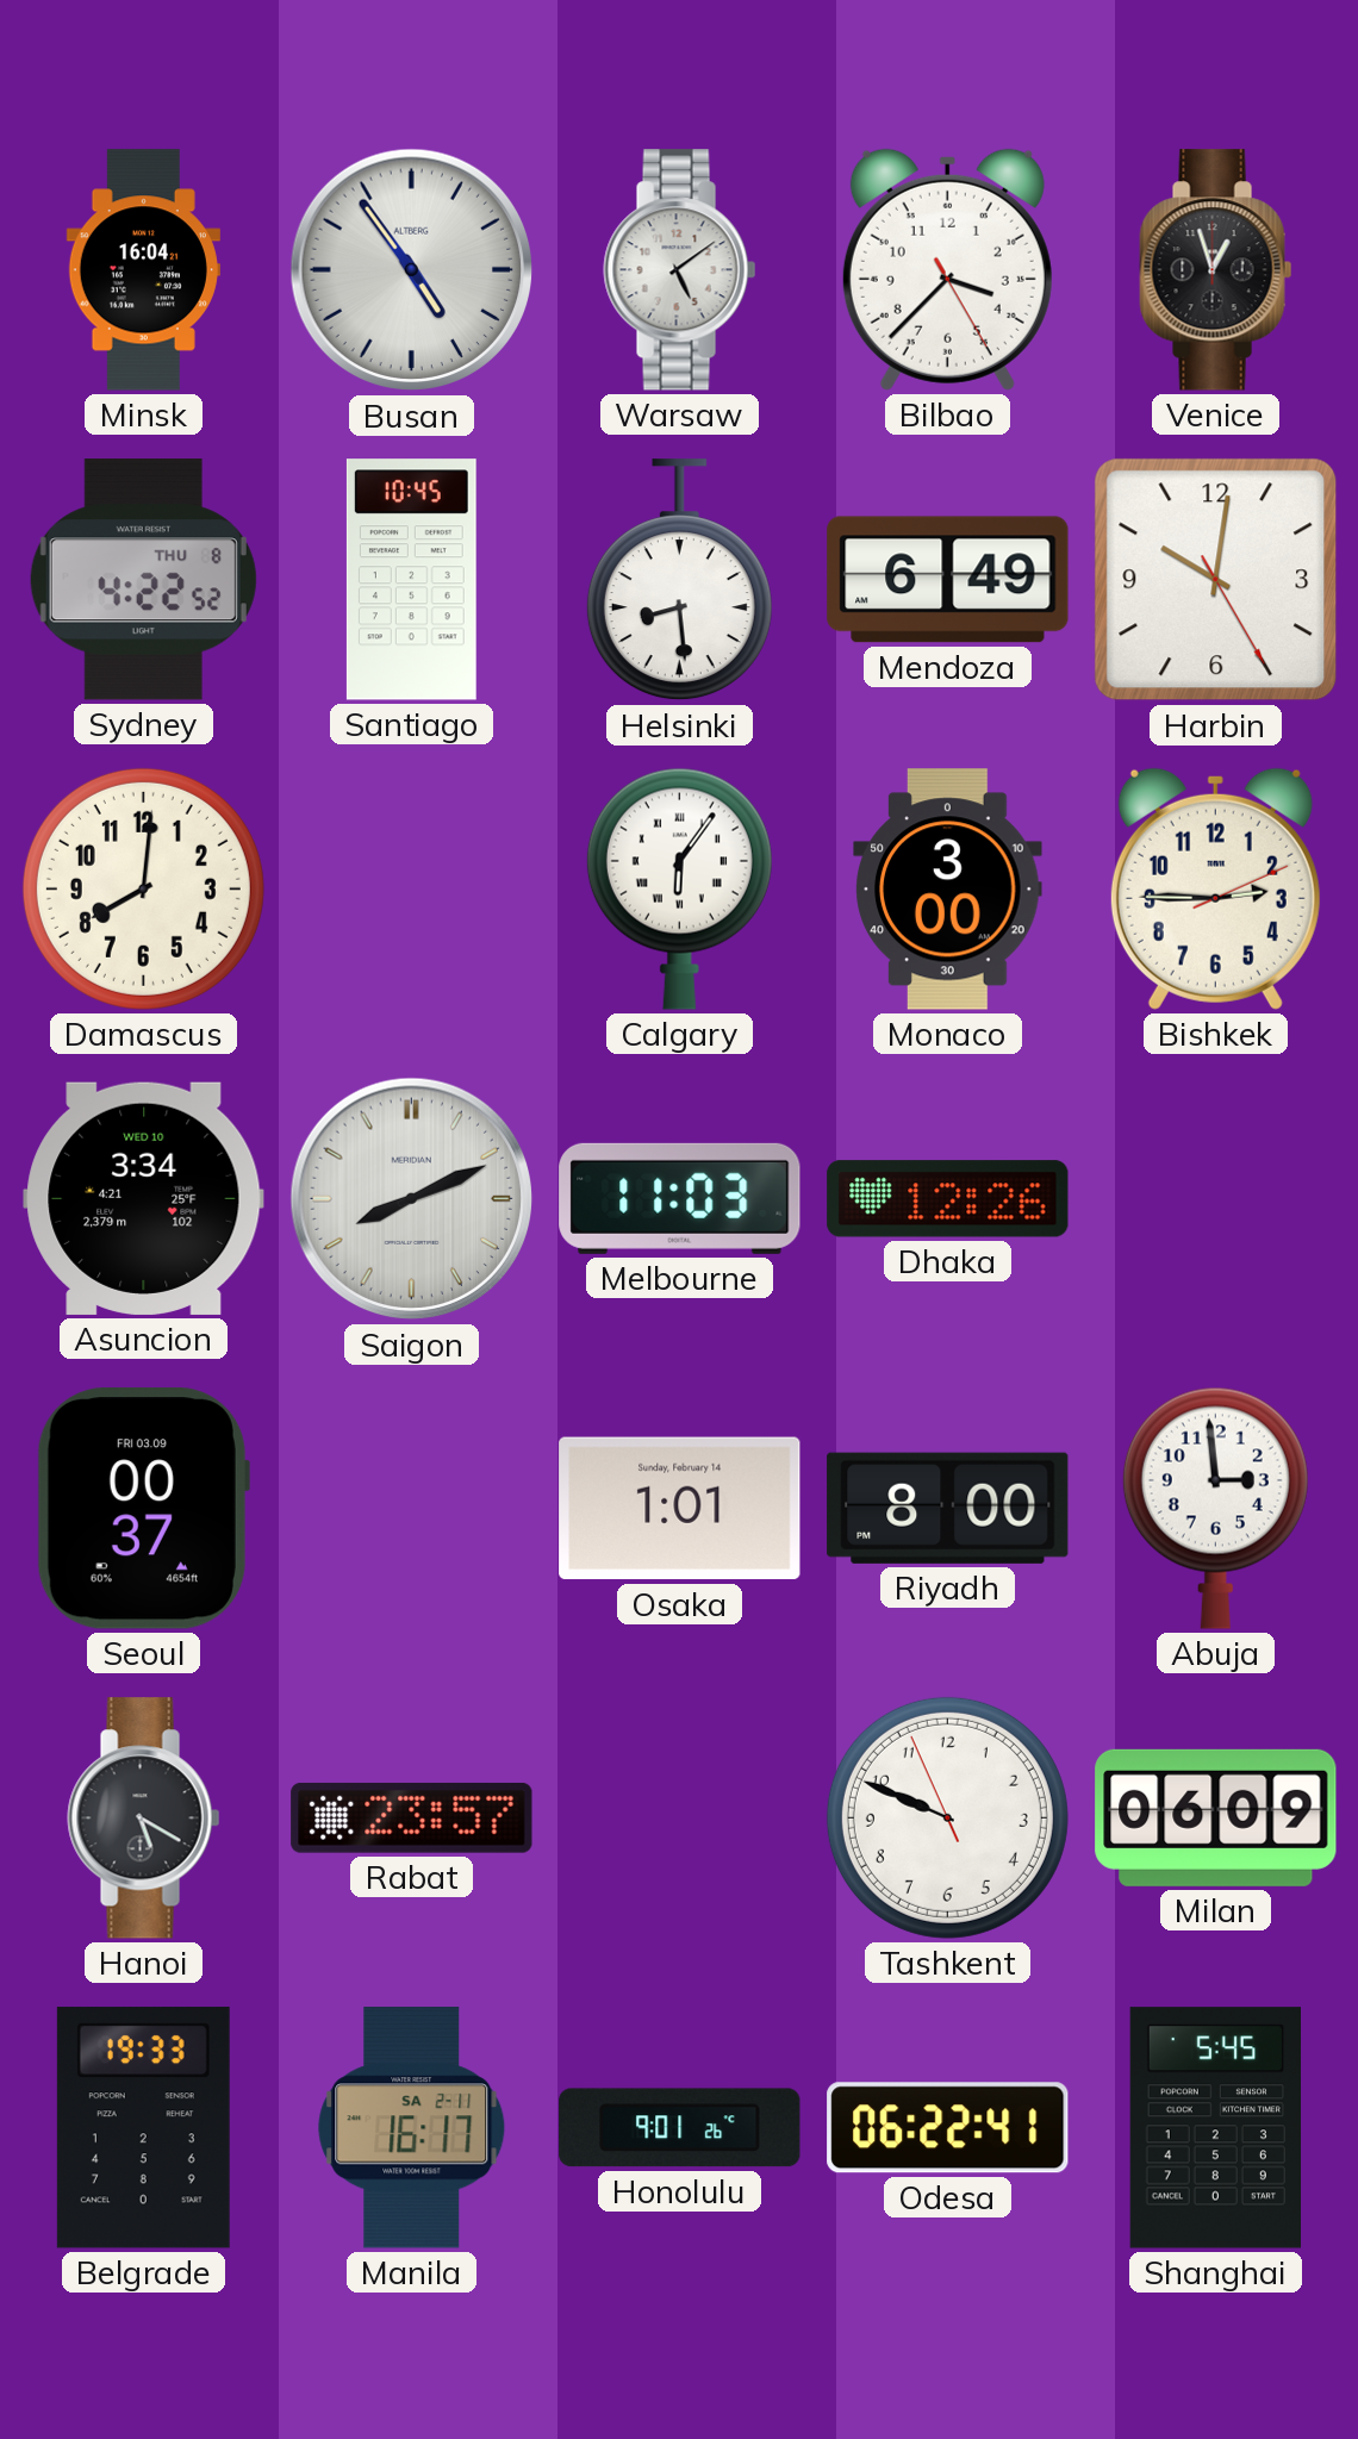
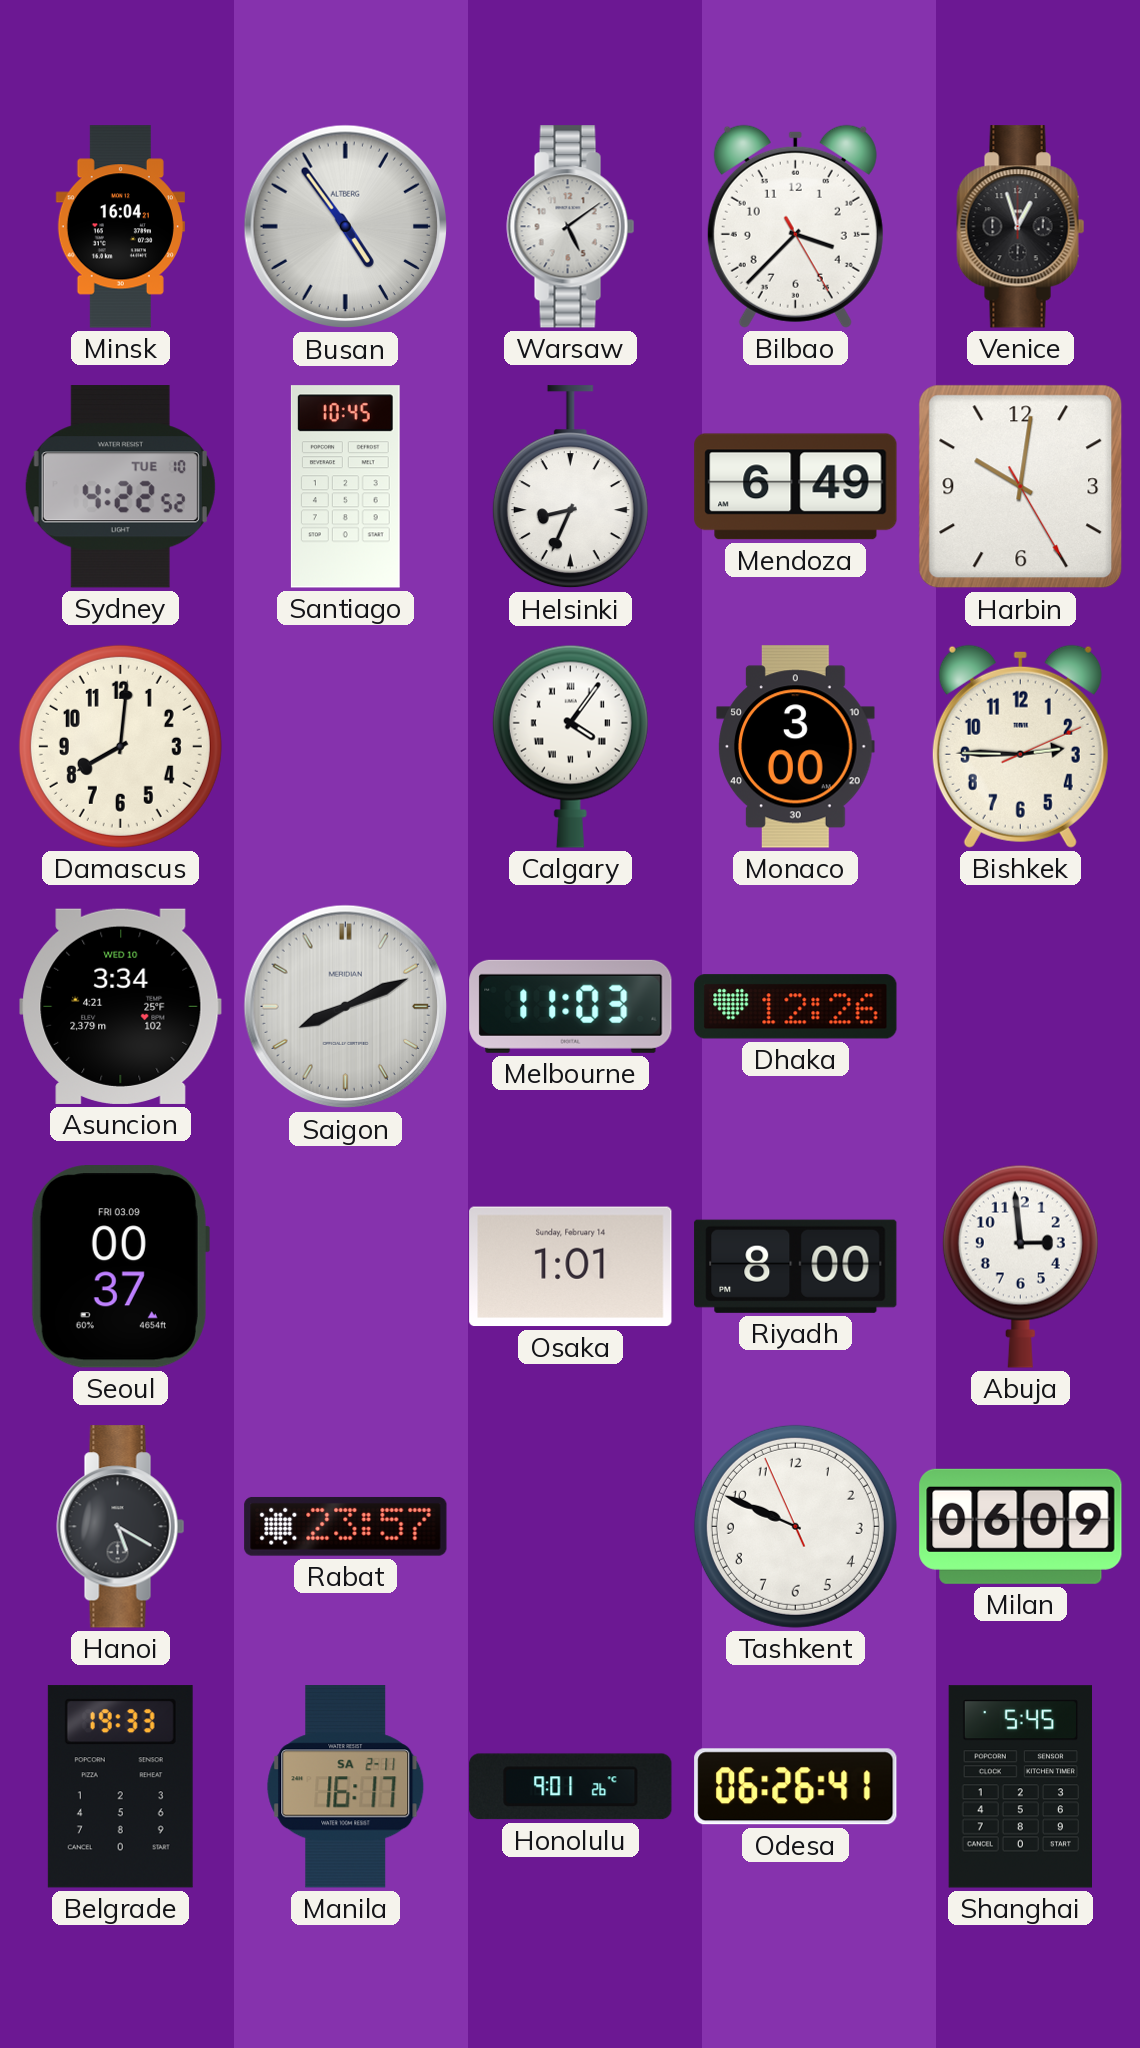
Sydney date: THU 8 -> TUE 10
Helsinki: 8:29 -> 8:34
Calgary: 6:06 -> 4:06
Odesa: 06:22 -> 06:26
